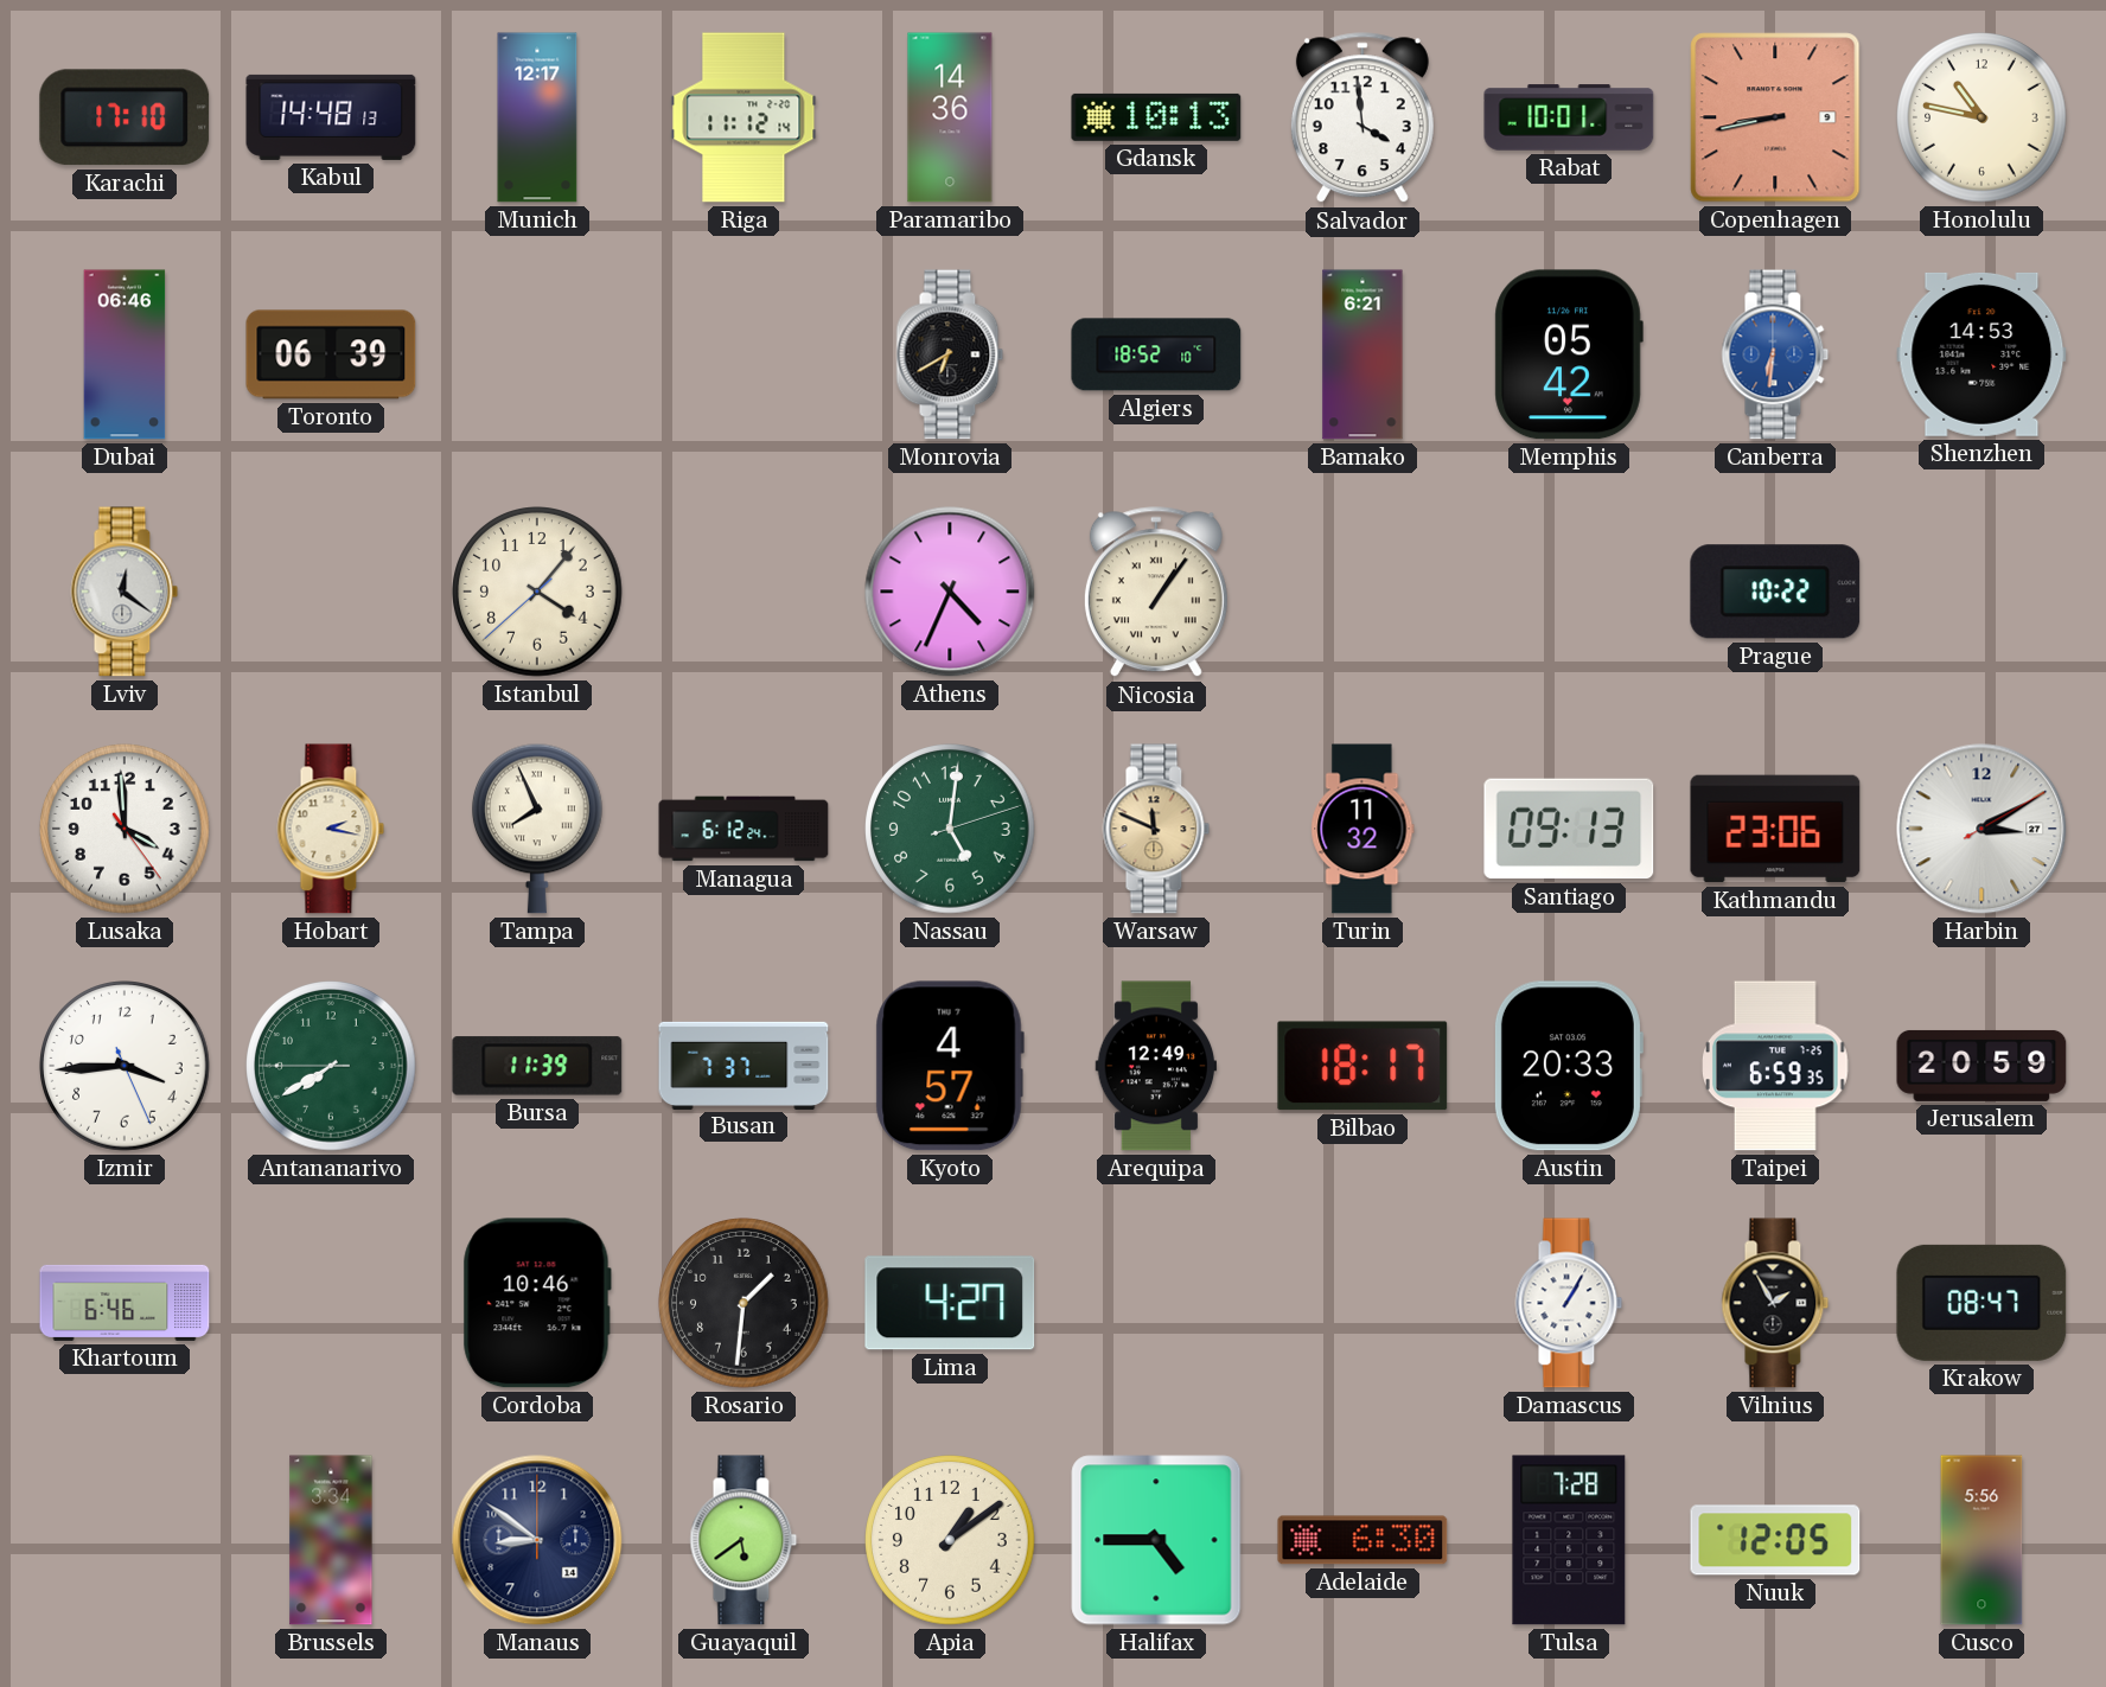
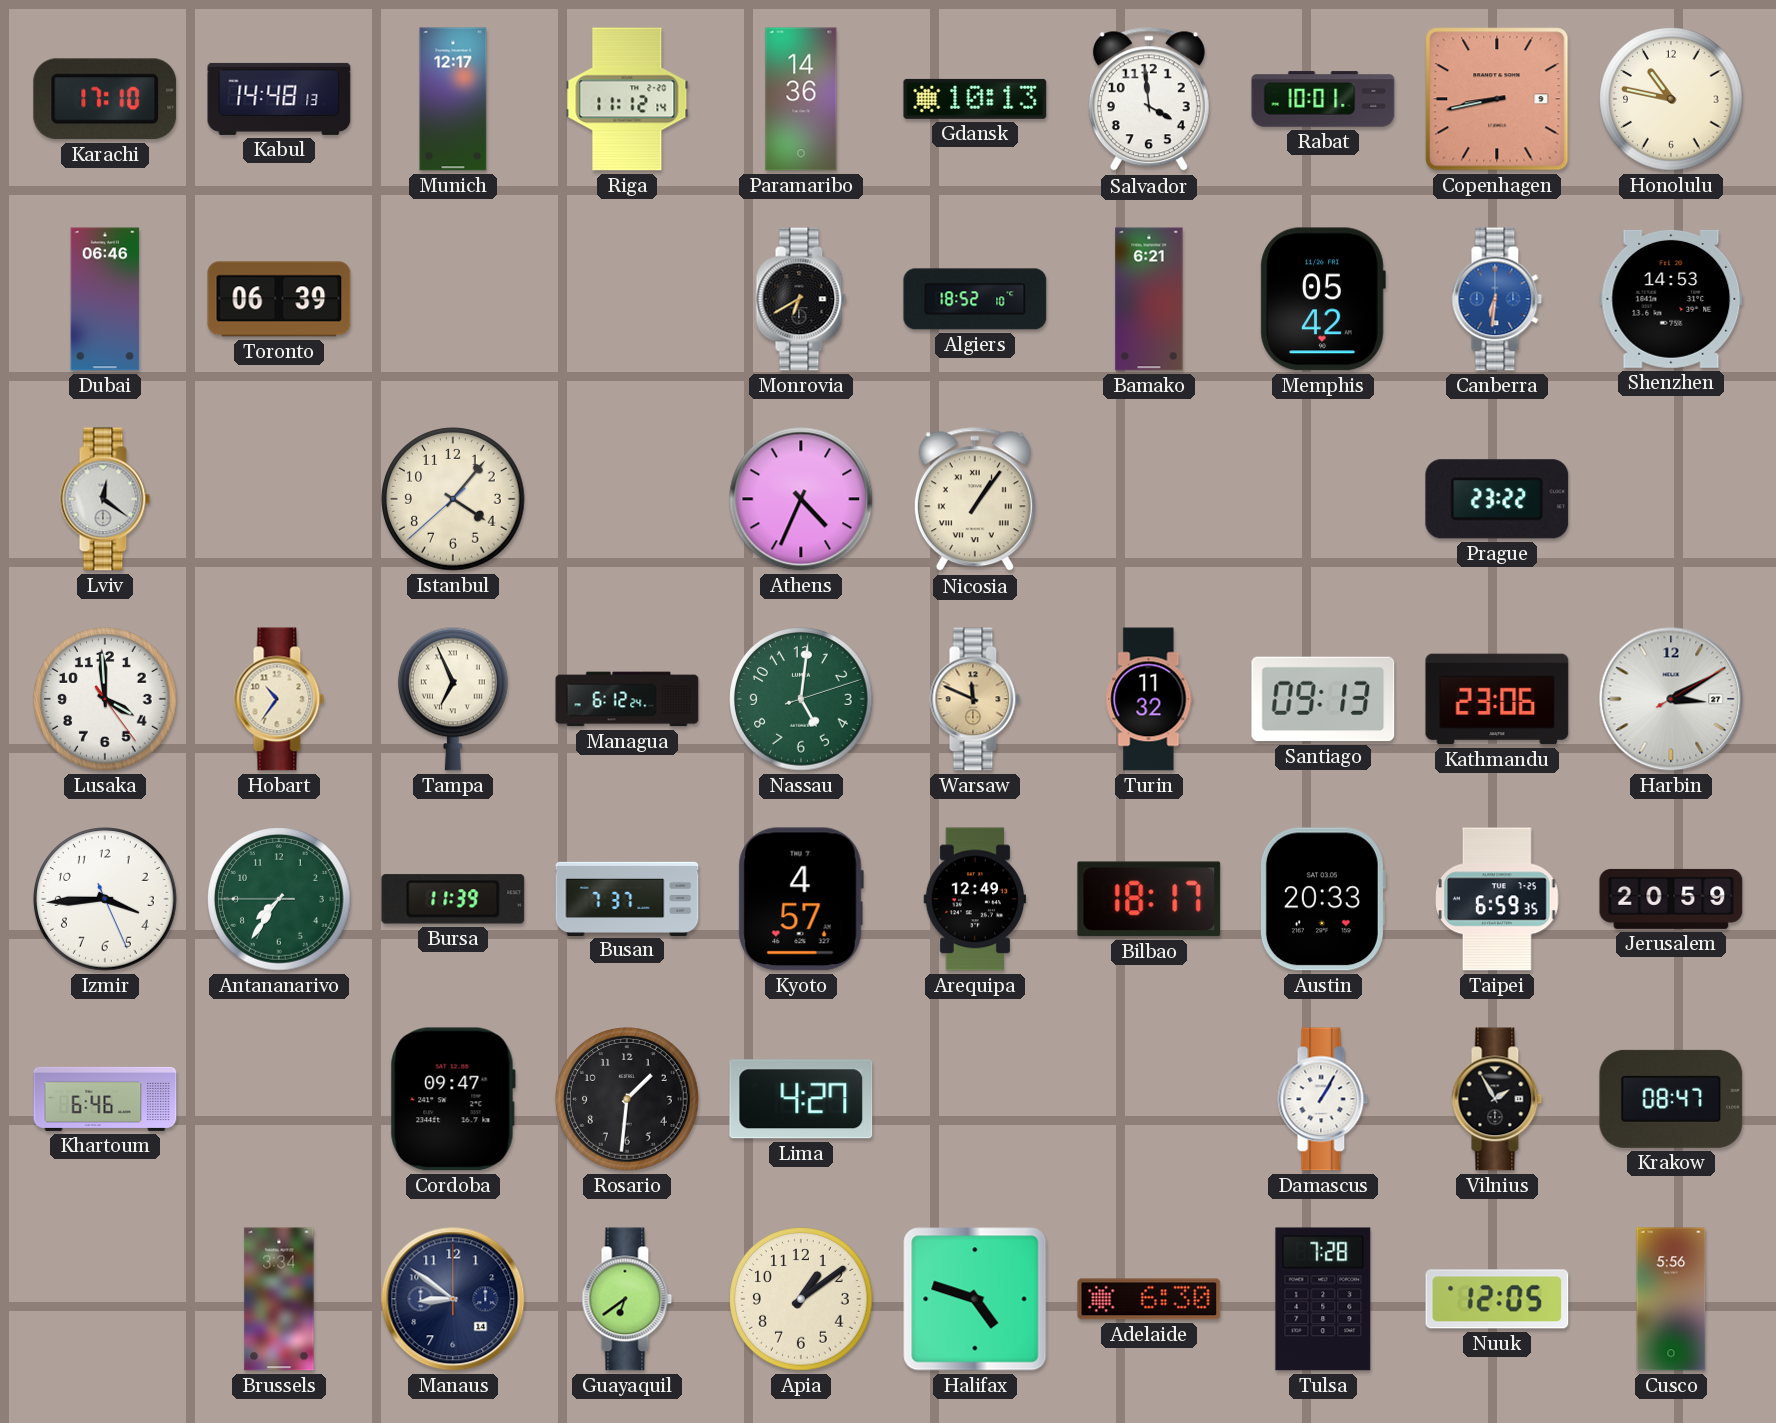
Prague: 10:22 -> 23:22
Hobart: 2:17 -> 10:36
Tampa: 7:56 -> 6:56
Antananarivo: 7:39 -> 7:35
Cordoba: 10:46 -> 09:47
Guayaquil: 5:39 -> 6:39
Halifax: 4:45 -> 4:48
